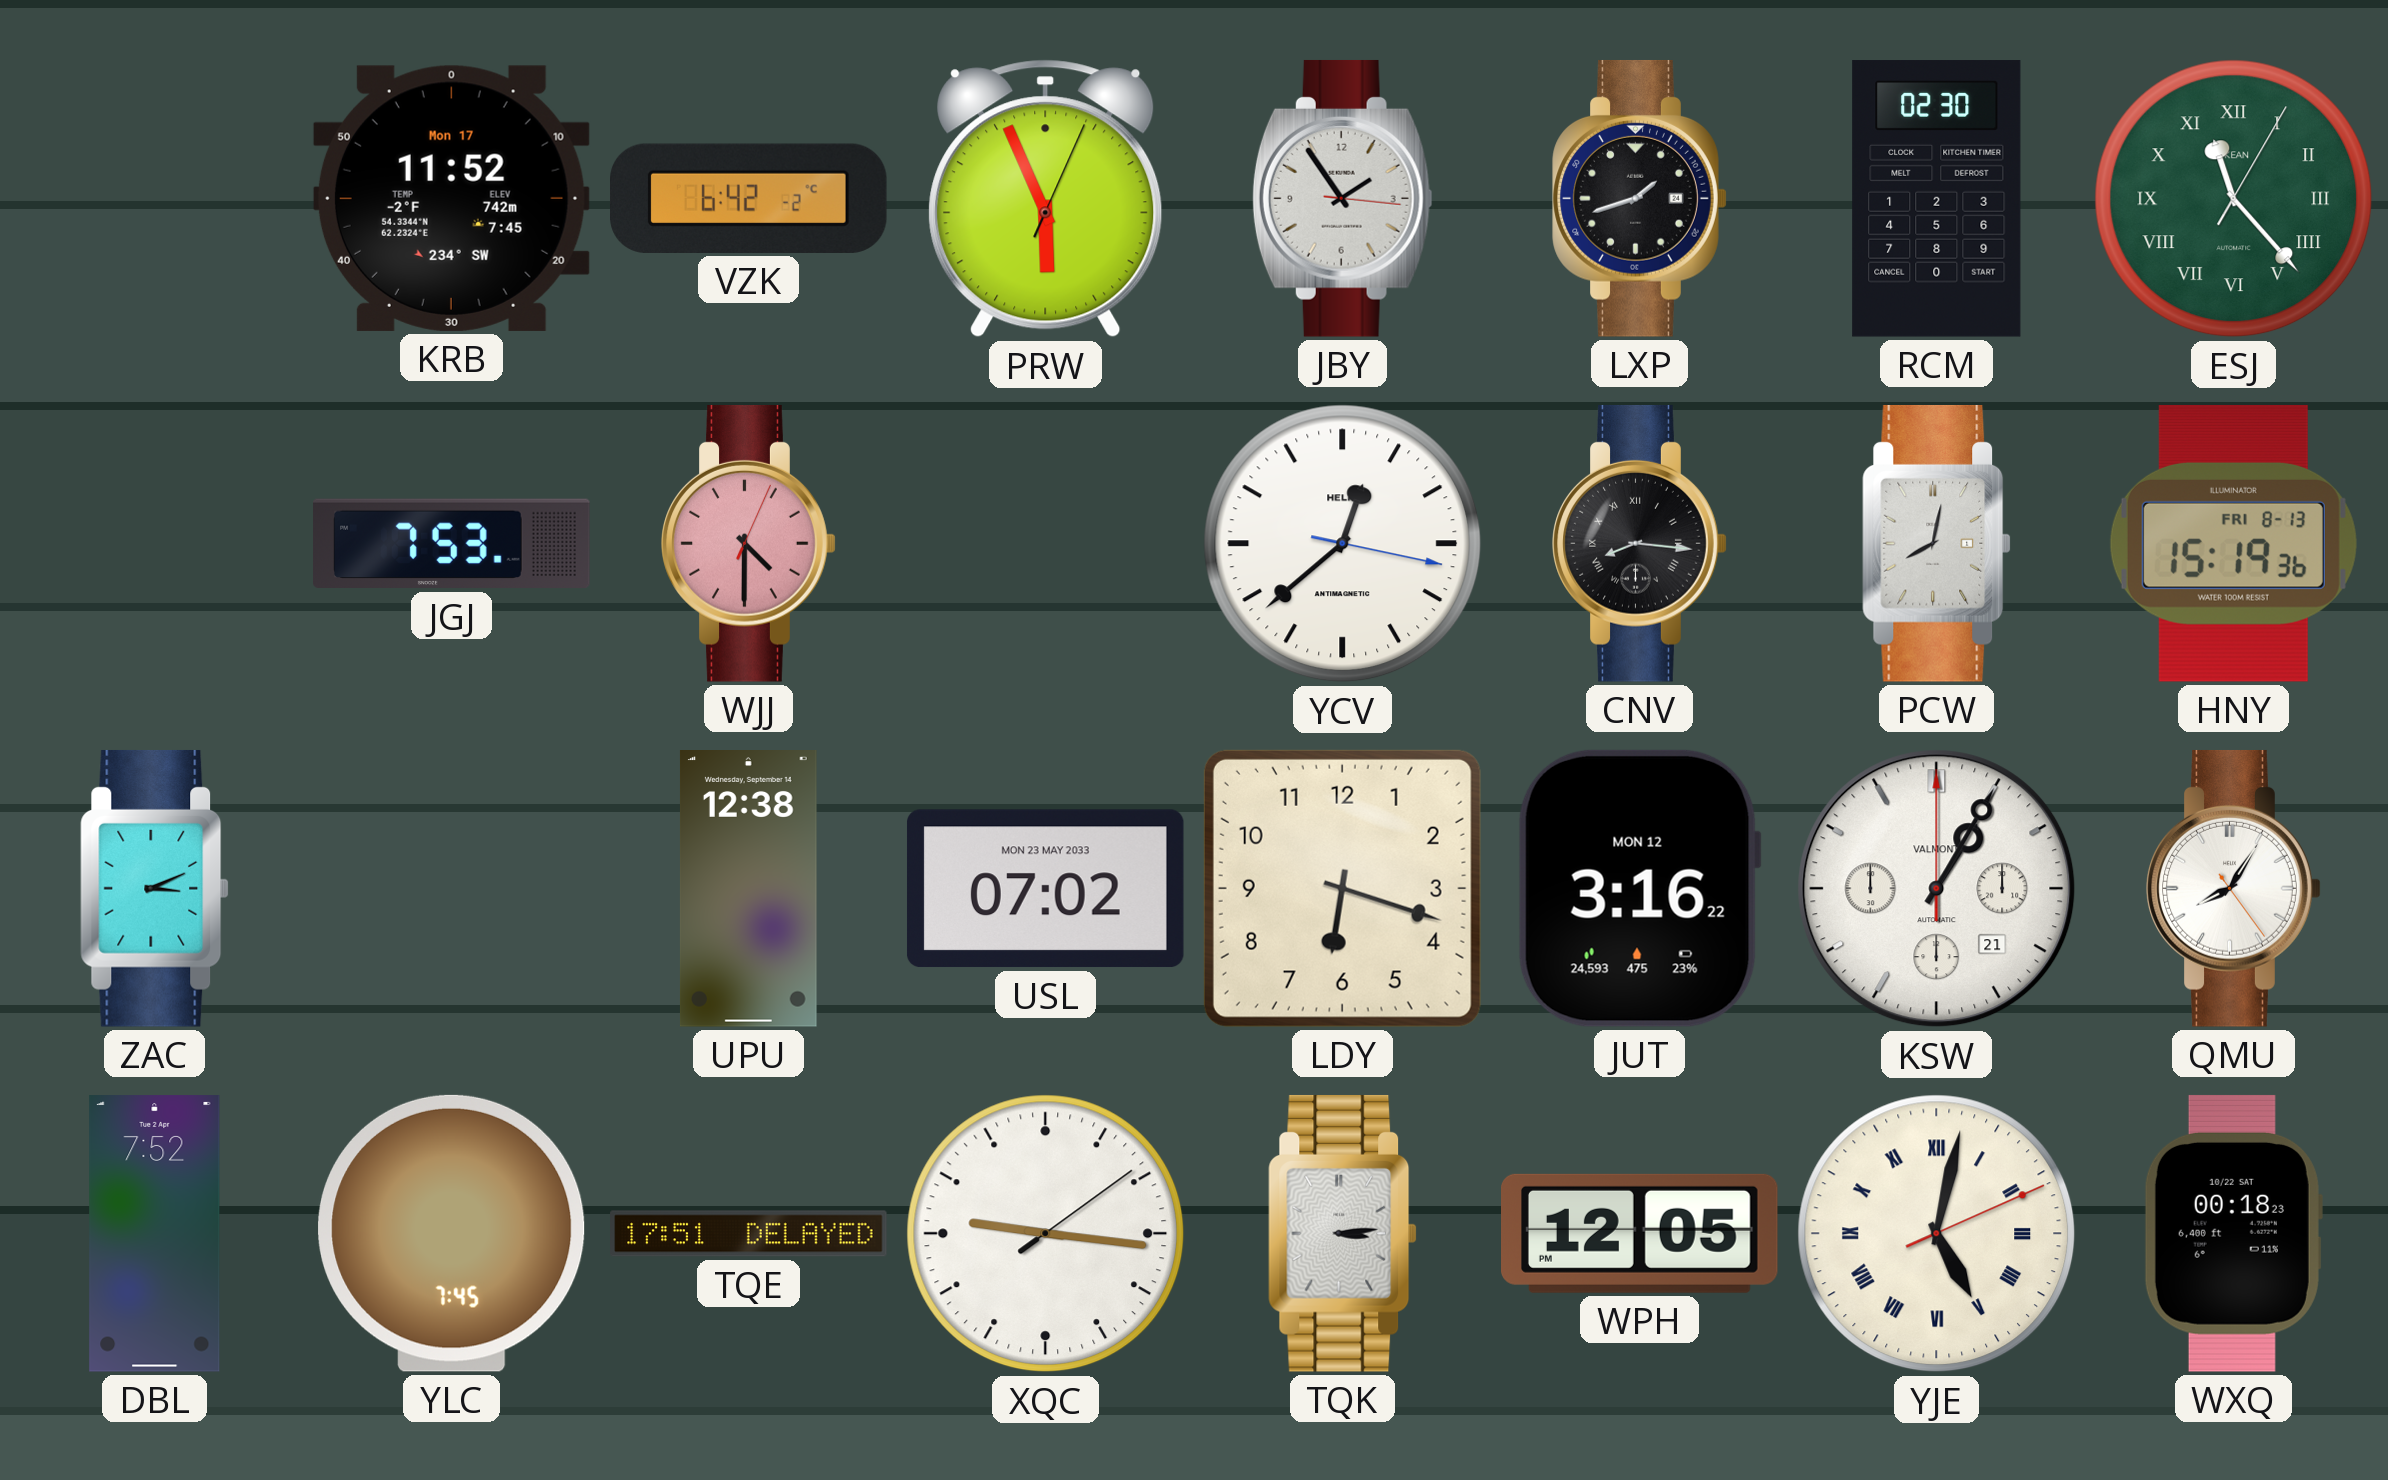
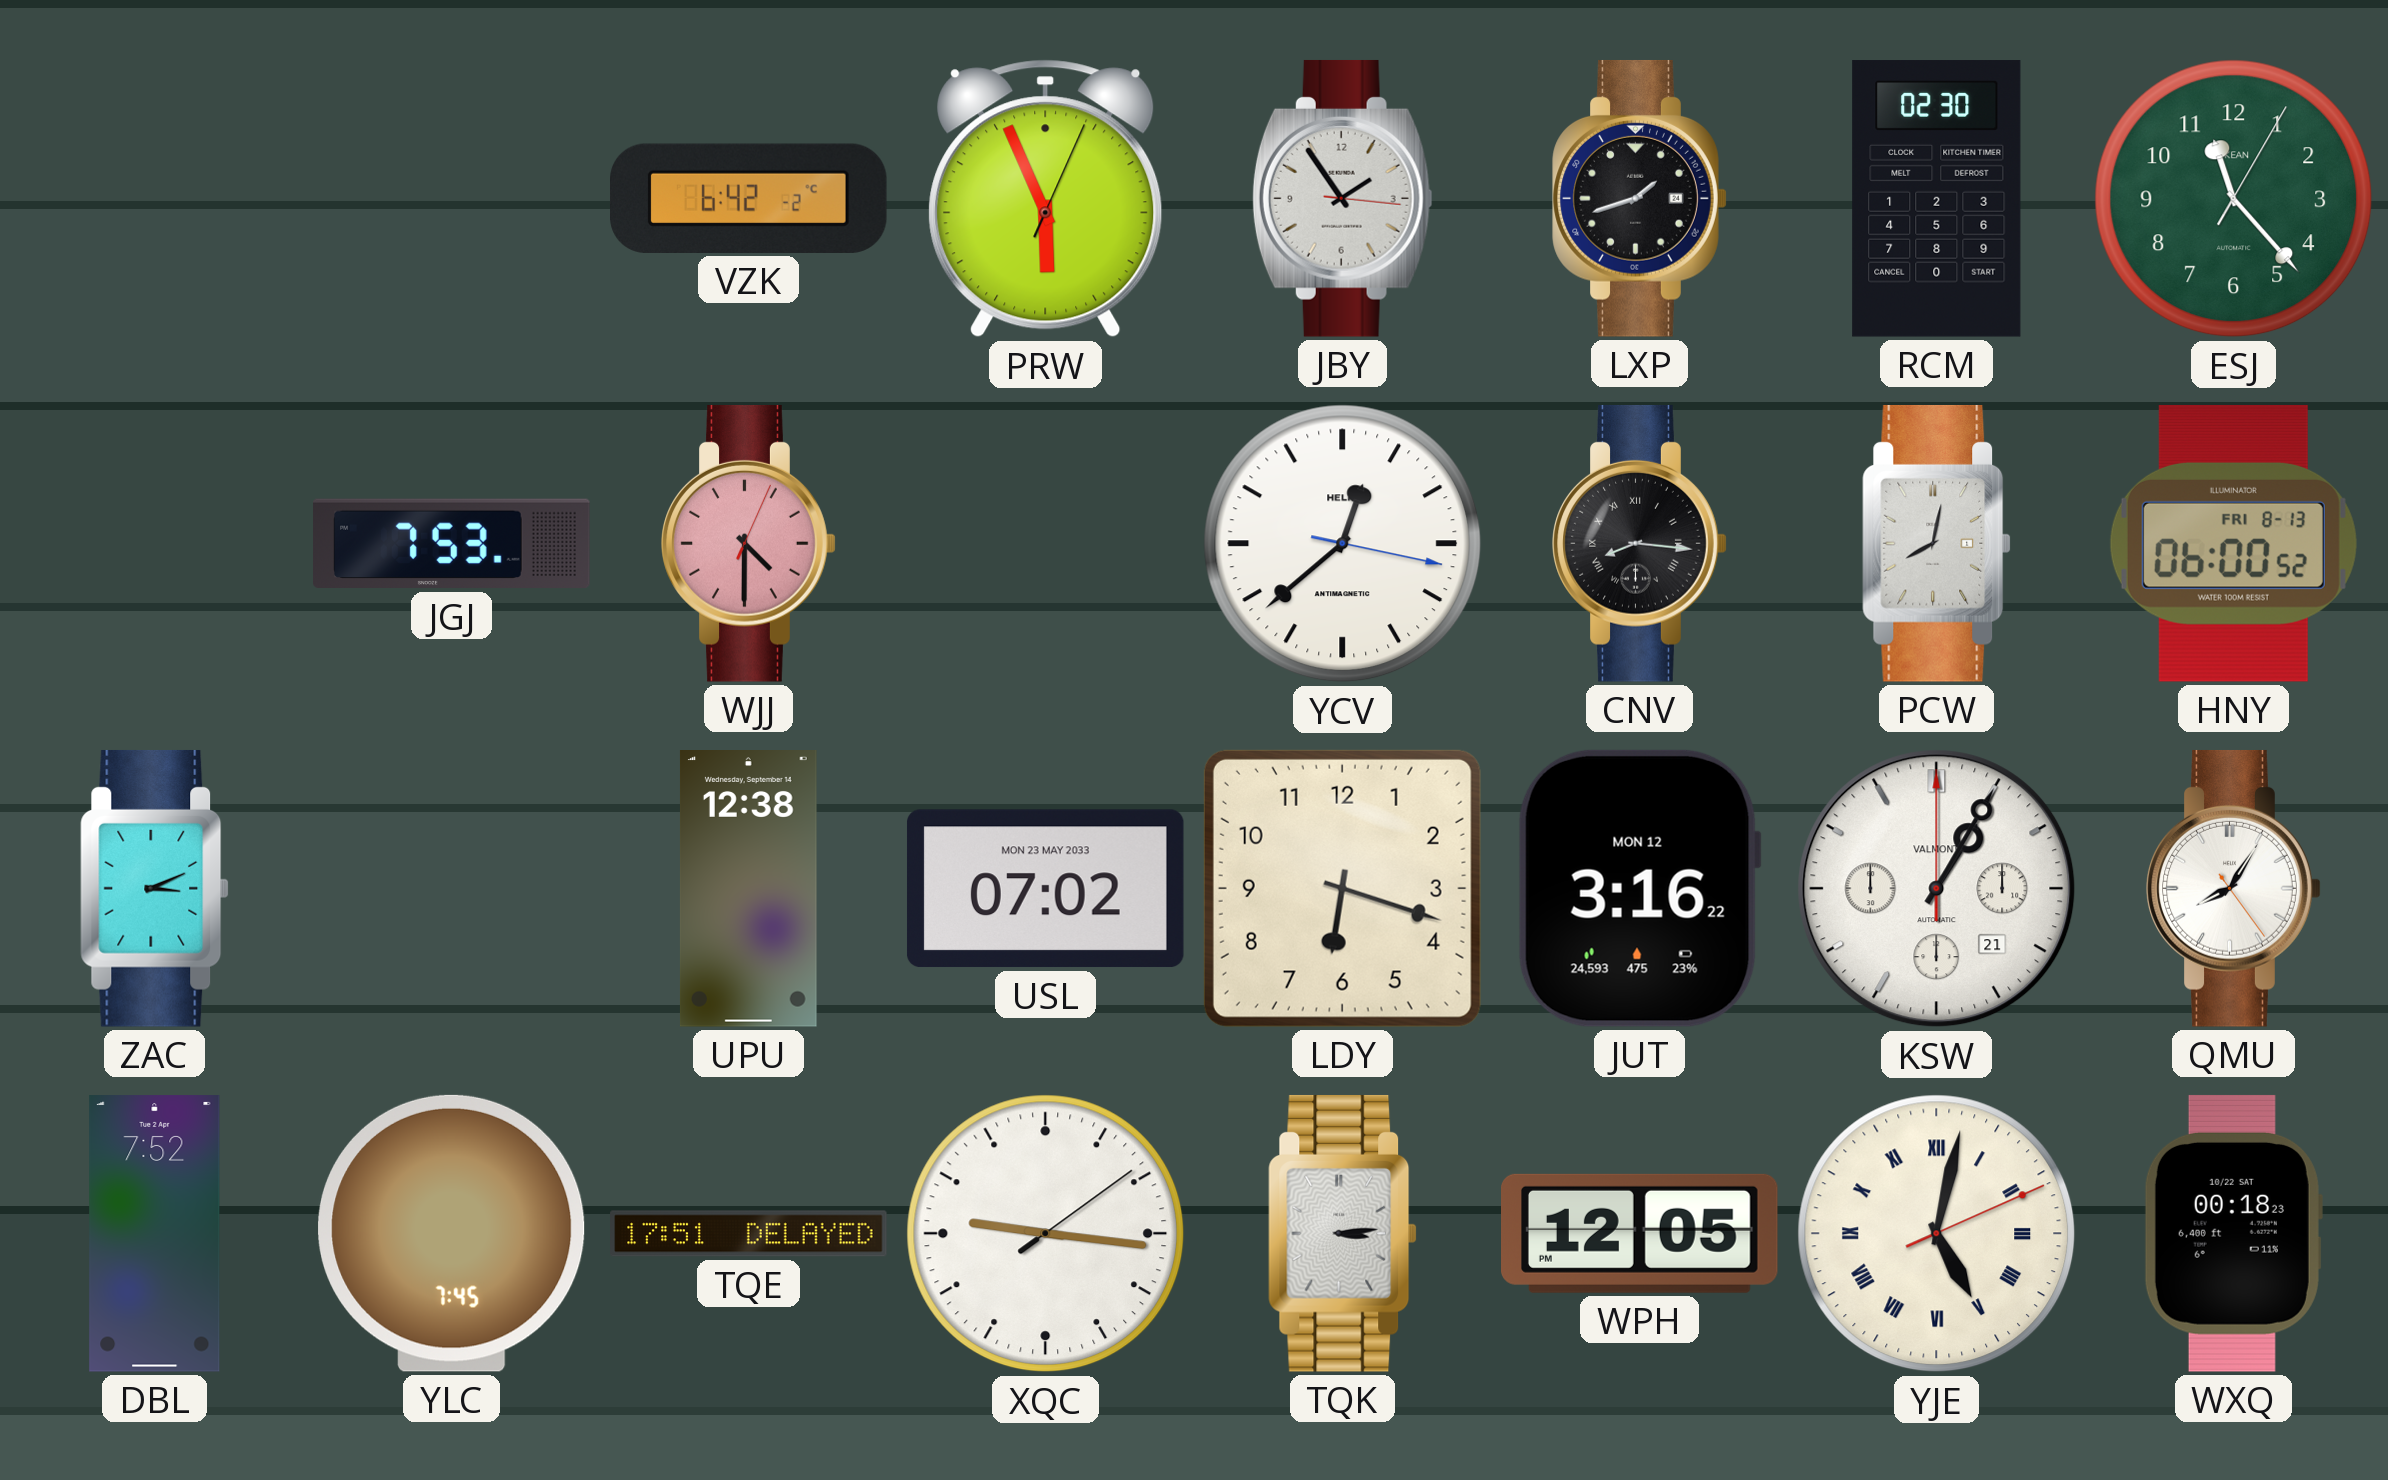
KRB: 11:52 -> none
ESJ numerals: Roman -> Arabic
HNY: 15:19 -> 06:00
